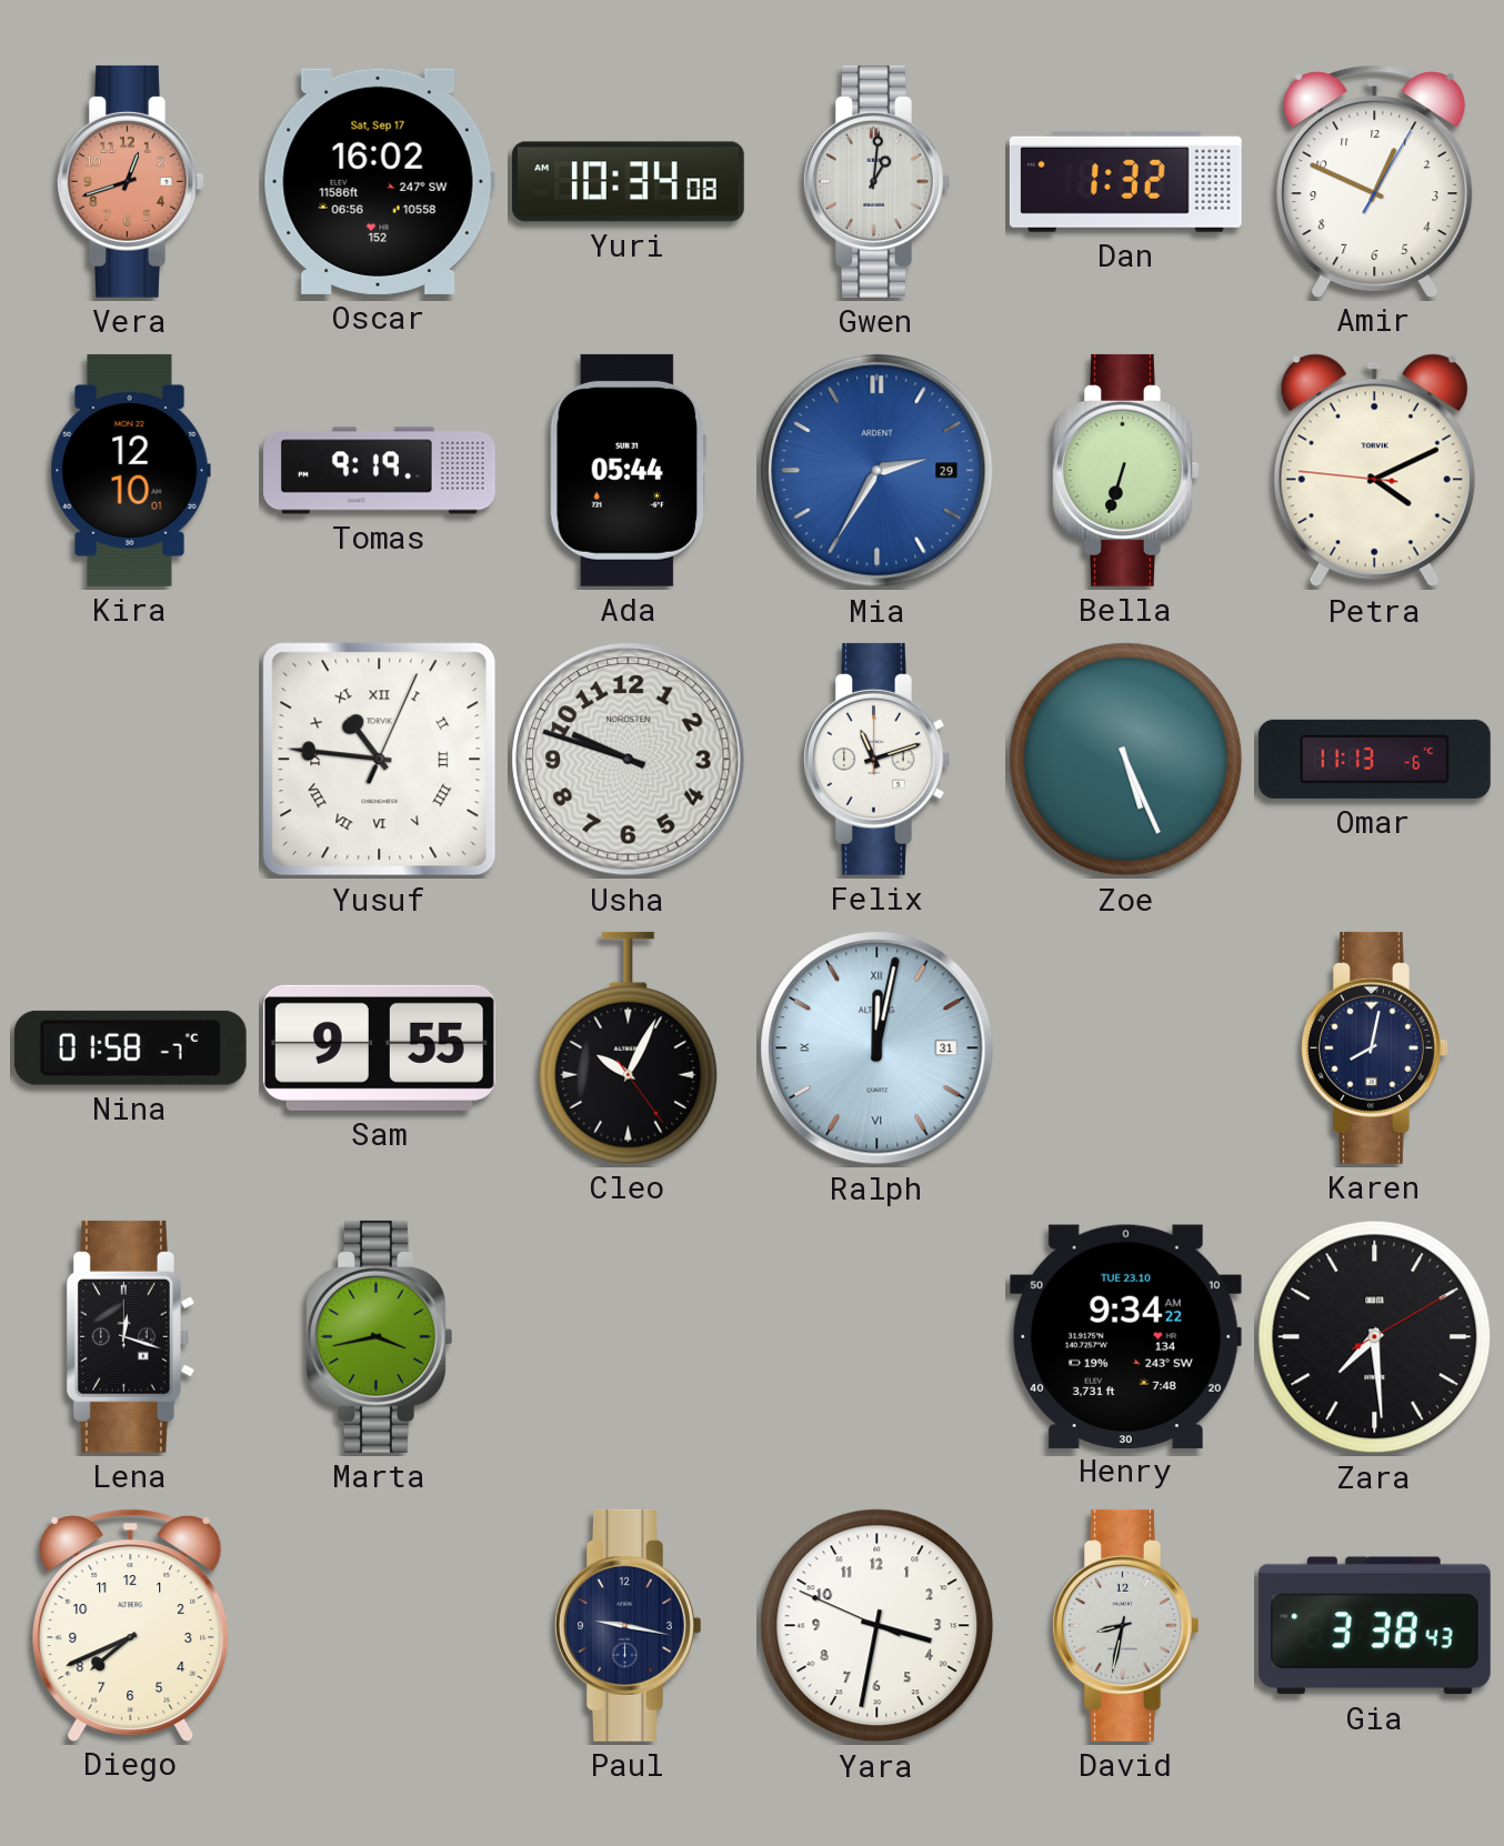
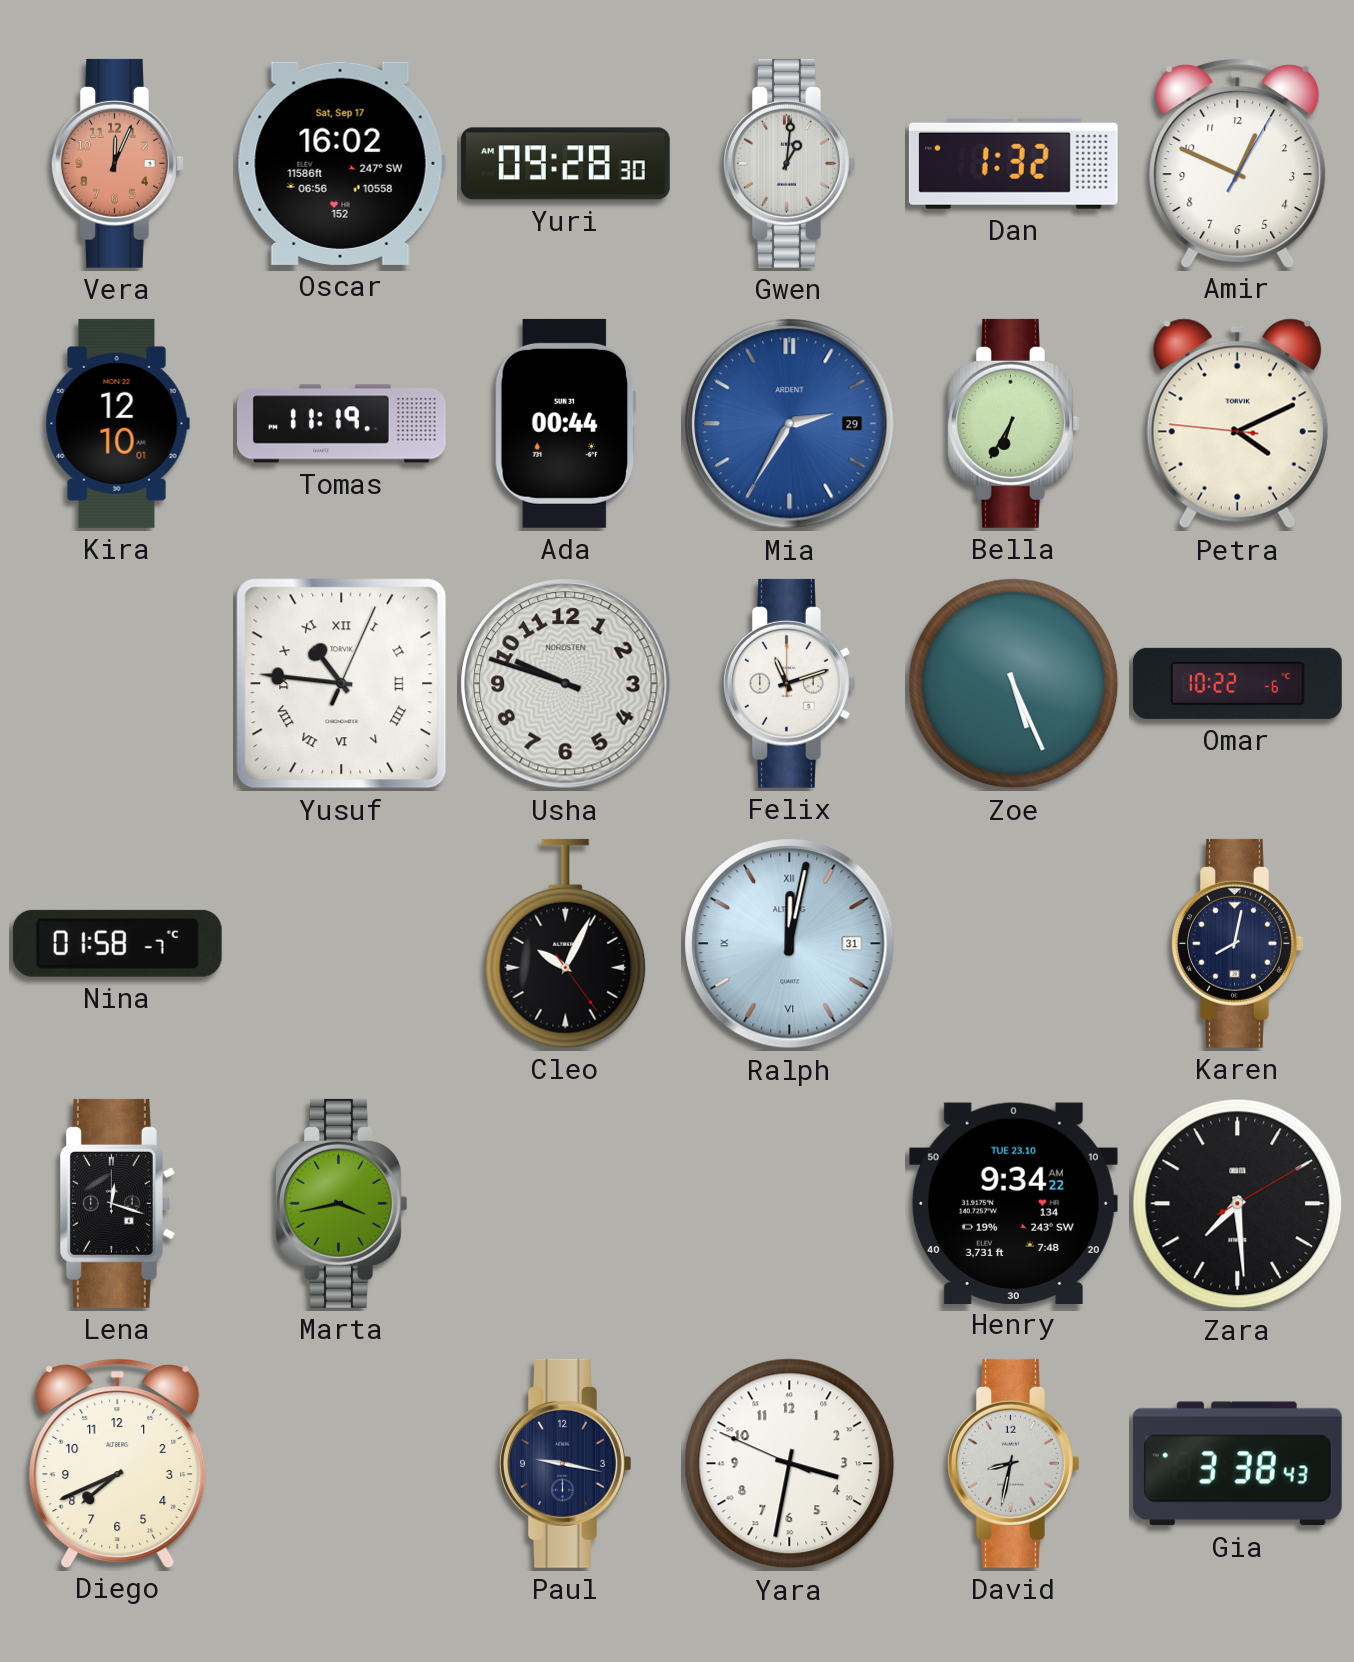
Vera: 12:42 -> 12:04
Yuri: 10:34 -> 09:28
Tomas: 9:19 -> 11:19
Ada: 05:44 -> 00:44
Bella: 6:33 -> 6:35
Omar: 11:13 -> 10:22
Sam: 9:55 -> none
